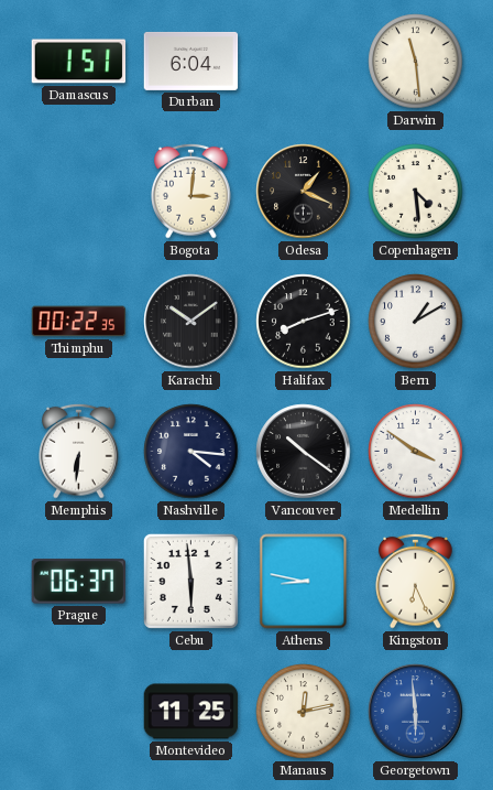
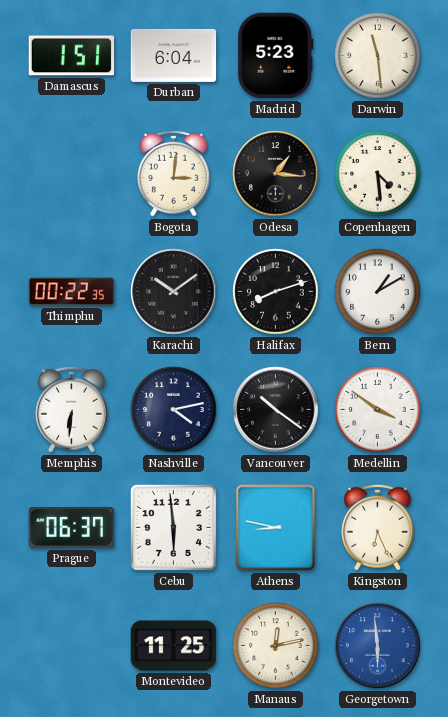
Madrid: none -> 5:23
Odesa: 1:19 -> 1:16
Nashville: 4:16 -> 4:13
